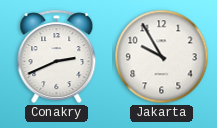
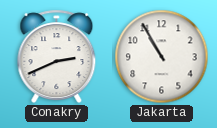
Jakarta: 9:55 -> 10:55
